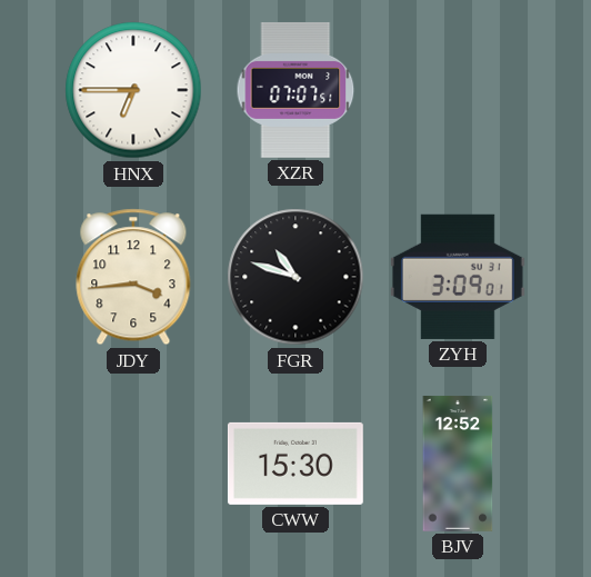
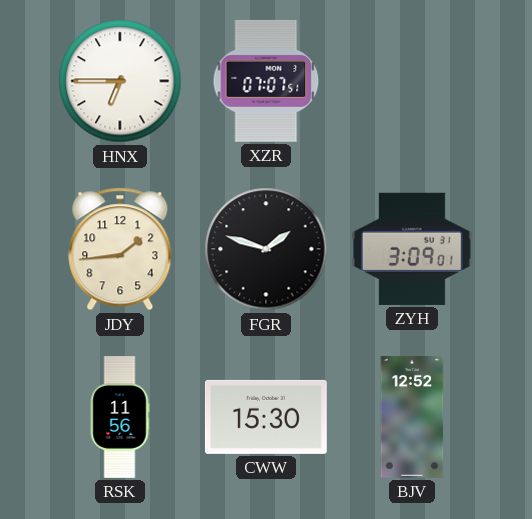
JDY: 3:44 -> 1:44
FGR: 10:48 -> 1:48
RSK: none -> 11:56
